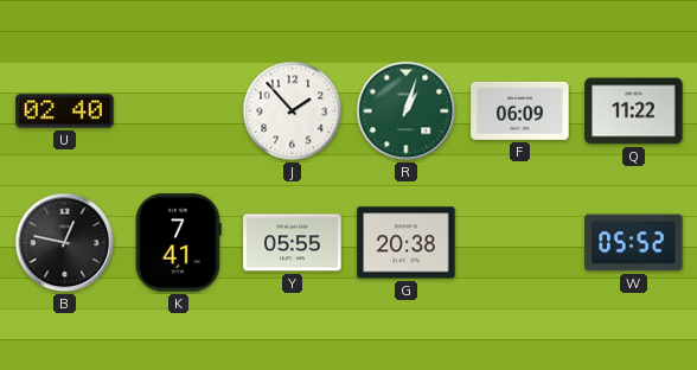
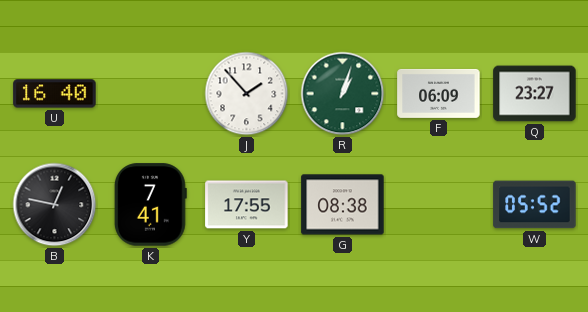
U: 02:40 -> 16:40
Q: 11:22 -> 23:27
Y: 05:55 -> 17:55
G: 20:38 -> 08:38
